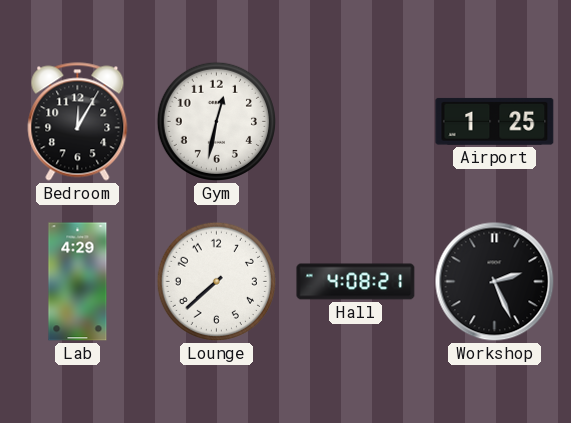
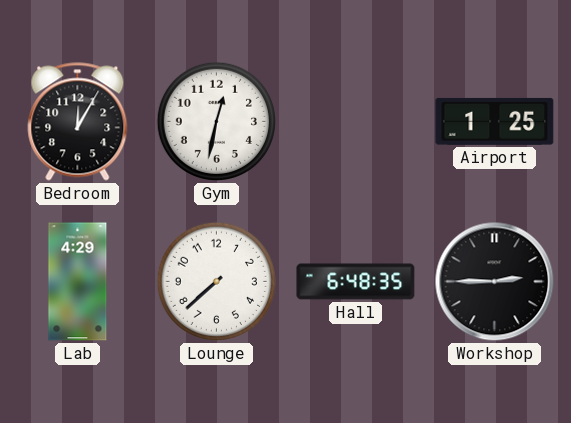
Hall: 4:08 -> 6:48
Workshop: 2:26 -> 2:45
